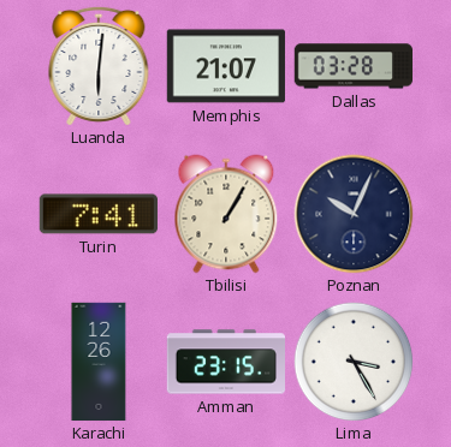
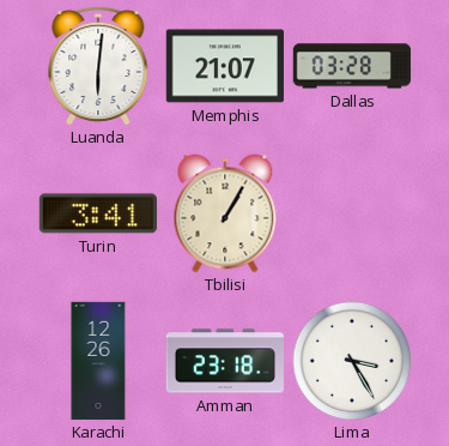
Turin: 7:41 -> 3:41
Poznan: 10:04 -> none
Amman: 23:15 -> 23:18
